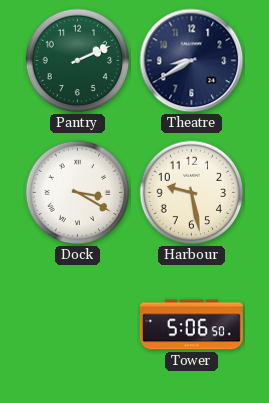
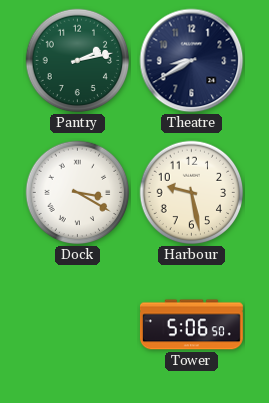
Pantry: 2:11 -> 2:13
